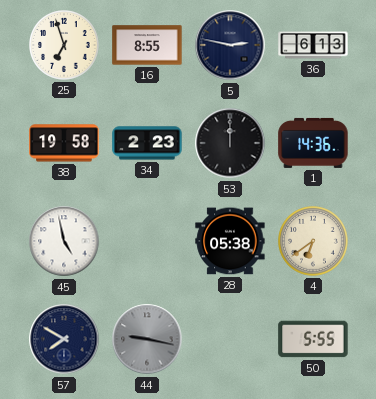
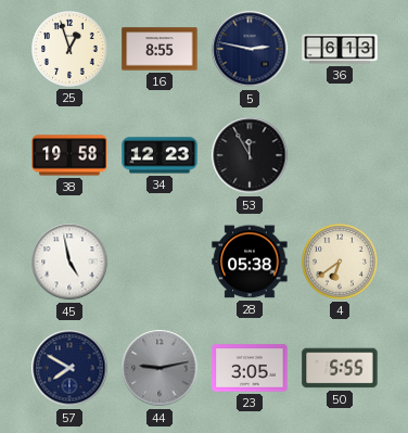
25: 6:57 -> 12:57
34: 2:23 -> 12:23
53: 12:00 -> 11:55
1: 14:36 -> none
44: 9:17 -> 9:13
23: none -> 3:05
